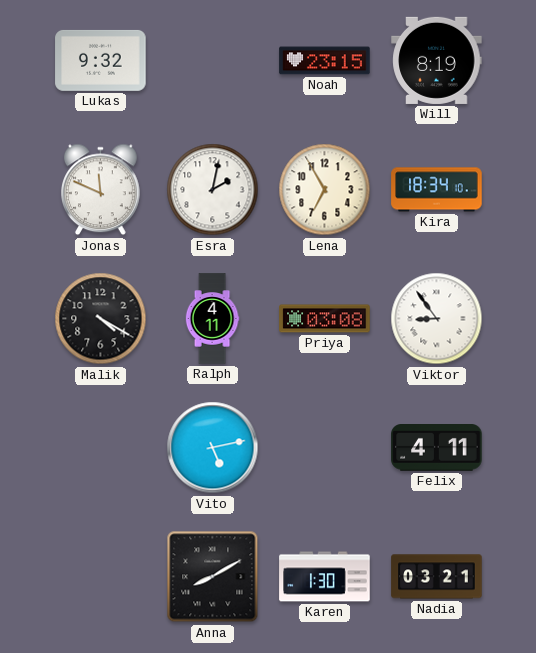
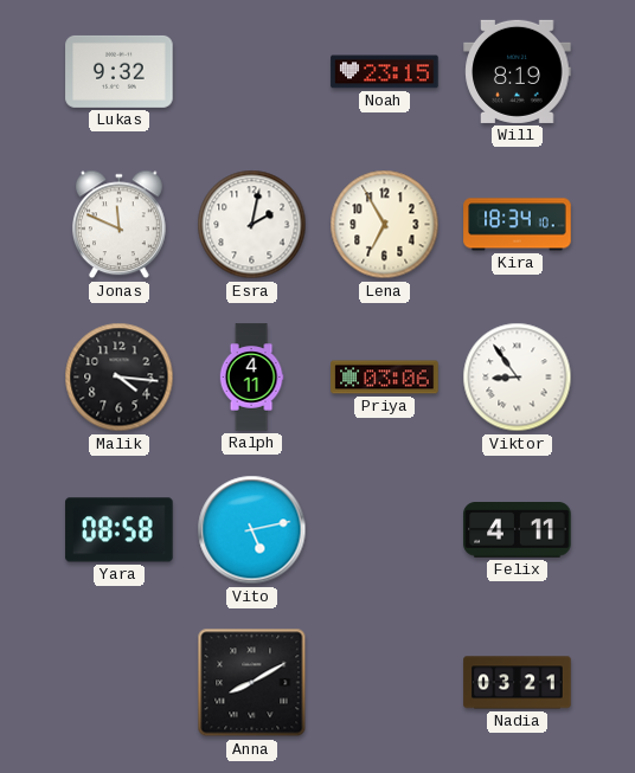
Malik: 4:20 -> 4:16
Priya: 03:08 -> 03:06
Yara: none -> 08:58
Karen: 1:30 -> none
